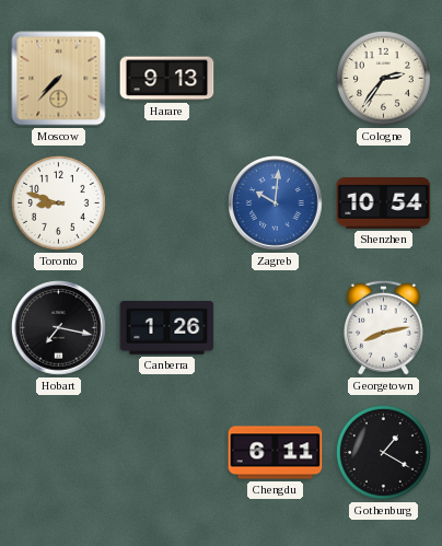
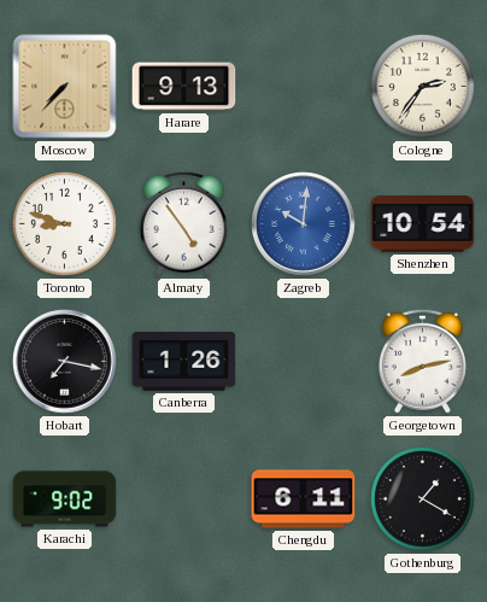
Almaty: none -> 4:54
Karachi: none -> 9:02
